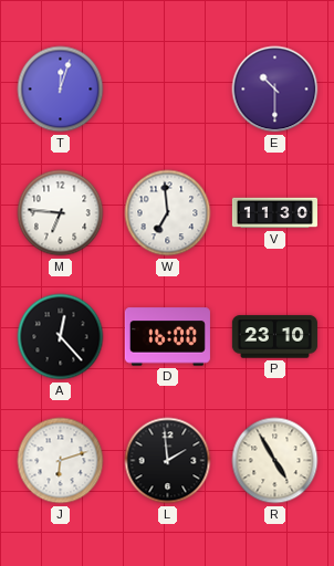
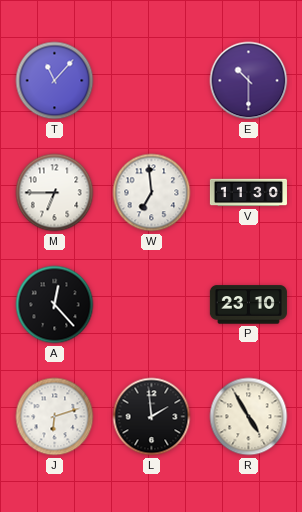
T: 12:03 -> 11:07
M: 6:46 -> 6:45
D: 16:00 -> none
